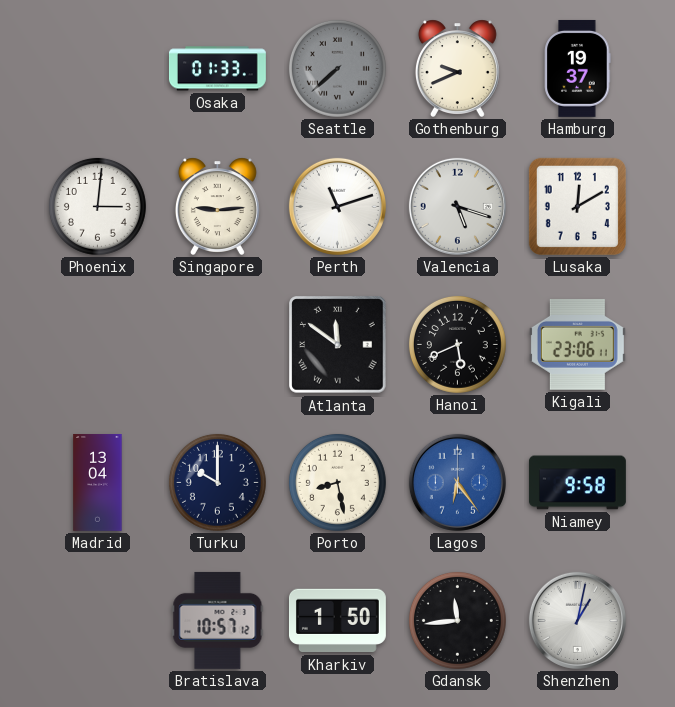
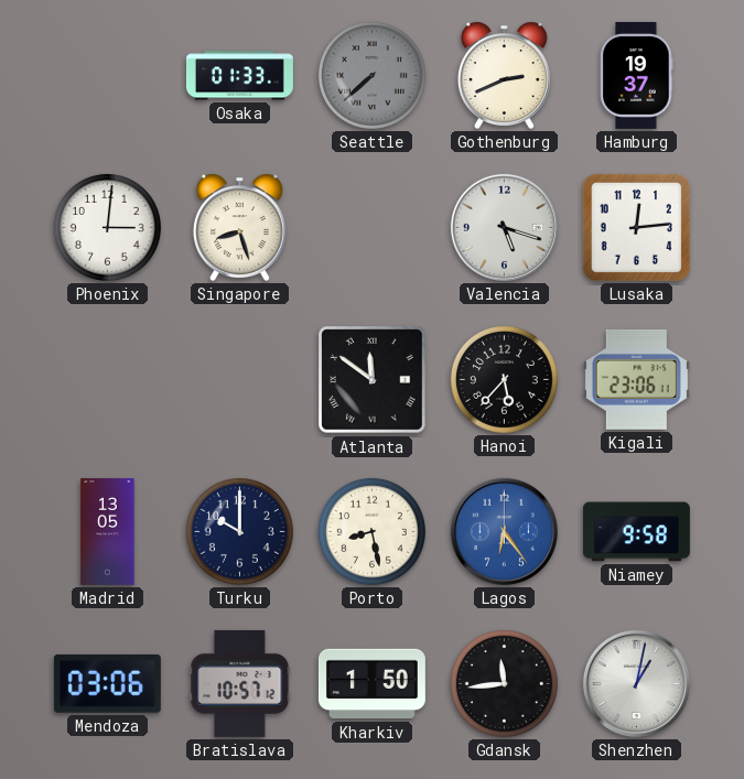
Gothenburg: 9:41 -> 2:41
Singapore: 9:14 -> 8:27
Perth: 11:12 -> none
Lusaka: 12:10 -> 12:14
Hanoi: 5:41 -> 5:37
Madrid: 13:04 -> 13:05
Mendoza: none -> 03:06
